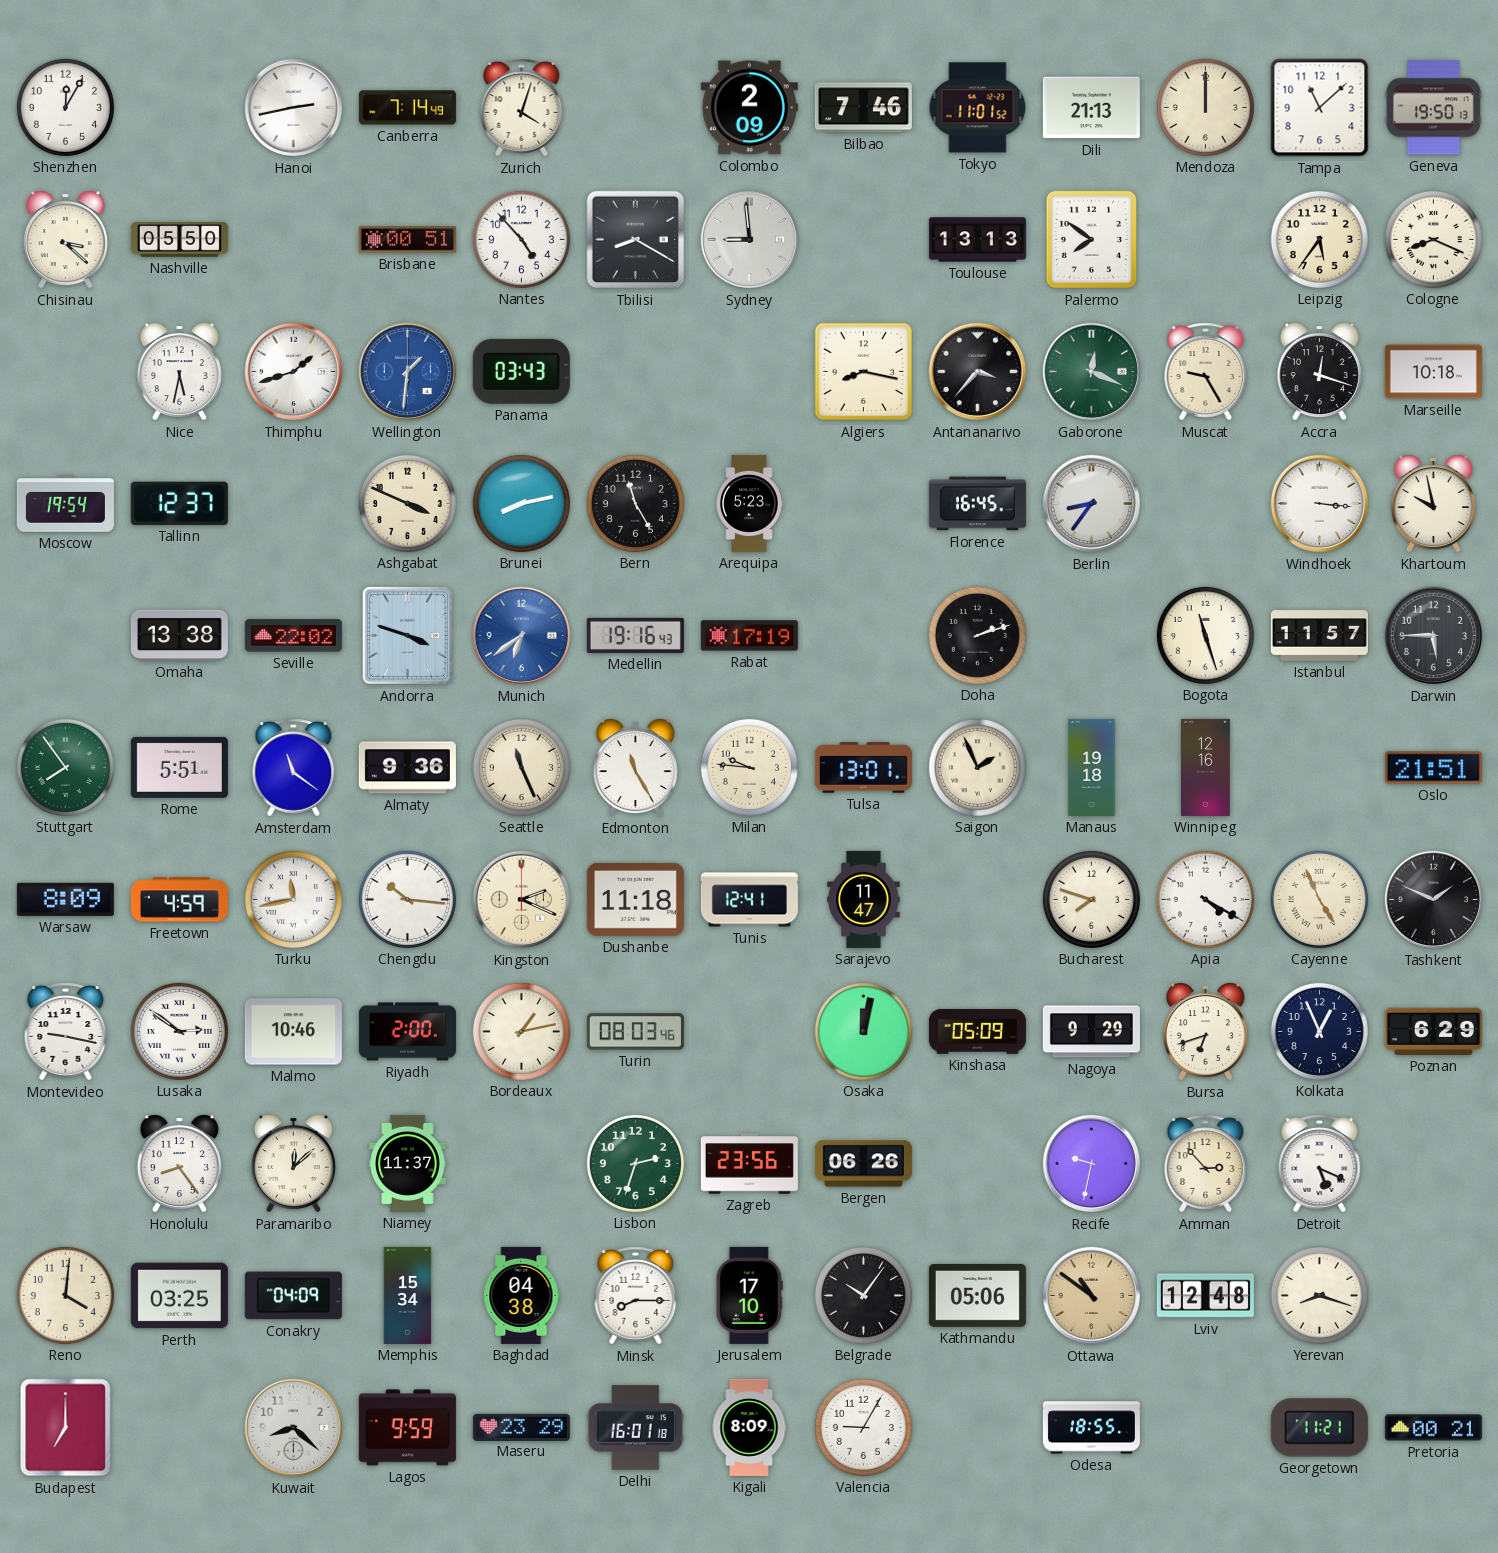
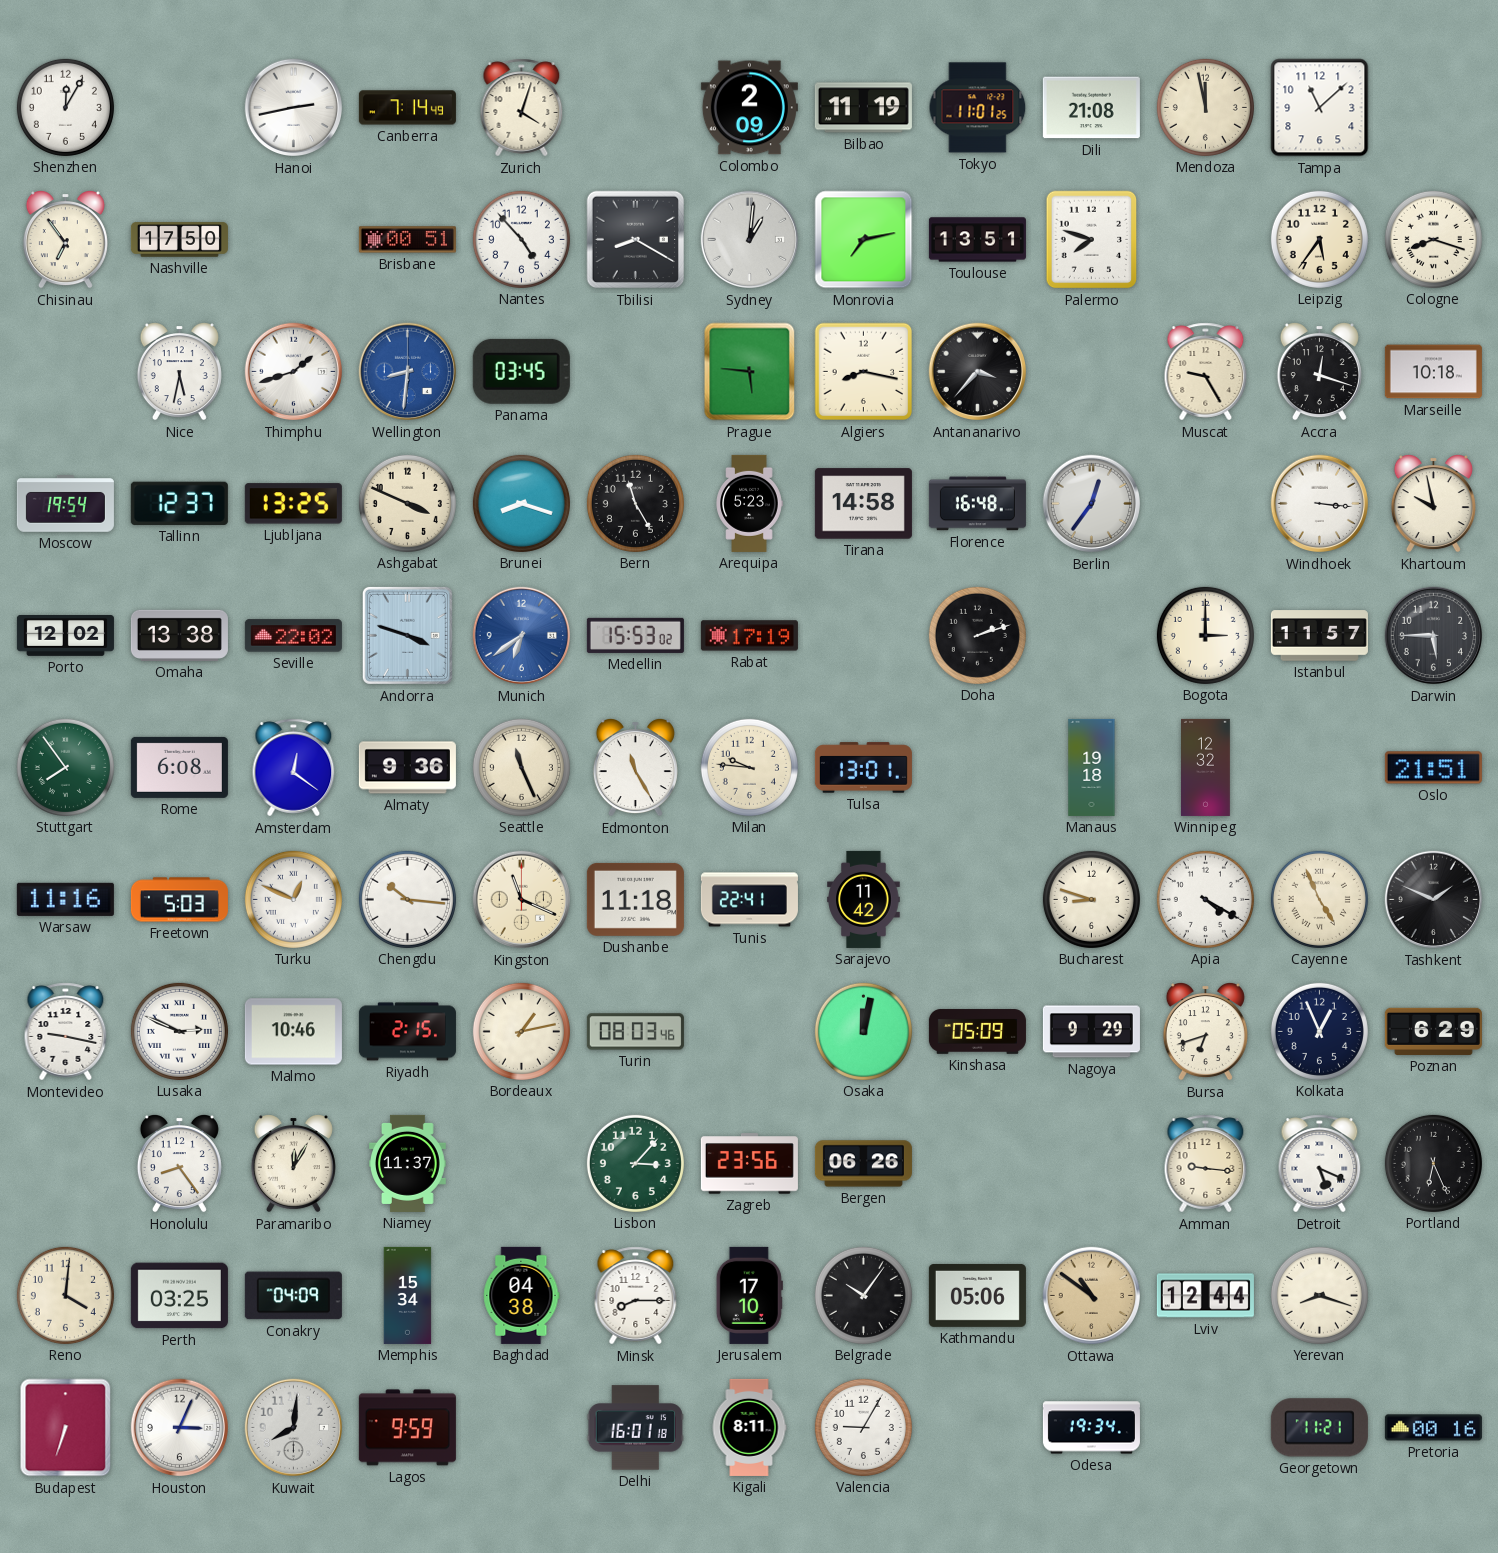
Bilbao: 7:46 -> 11:19
Tokyo: 11:01:52 -> 11:01:25
Dili: 21:13 -> 21:08
Mendoza: 12:00 -> 11:58
Geneva: 19:50 -> none
Chisinau: 3:22 -> 6:54
Nashville: 05:50 -> 17:50
Sydney: 8:59 -> 1:01
Monrovia: none -> 7:13
Toulouse: 13:13 -> 13:51
Palermo: 7:51 -> 7:48
Cologne: 8:19 -> 8:18
Wellington: 1:31 -> 8:31
Panama: 03:43 -> 03:45
Prague: none -> 5:46
Gaborone: 12:19 -> none
Ljubljana: none -> 13:25
Brunei: 8:13 -> 8:18
Tirana: none -> 14:58
Florence: 16:45 -> 16:48
Berlin: 8:36 -> 12:36
Porto: none -> 12:02
Medellin: 19:16 -> 15:53
Bogota: 11:27 -> 3:00
Rome: 5:51 -> 6:08
Amsterdam: 11:21 -> 12:21
Saigon: 1:56 -> none
Winnipeg: 12:16 -> 12:32
Warsaw: 8:09 -> 11:16
Freetown: 4:59 -> 5:03
Turku: 11:43 -> 12:49
Kingston: 2:19 -> 11:19
Tunis: 12:41 -> 22:41
Sarajevo: 11:47 -> 11:42
Bucharest: 7:48 -> 8:48
Lusaka: 2:51 -> 2:49
Riyadh: 2:00 -> 2:15
Paramaribo: 12:08 -> 12:05
Lisbon: 2:33 -> 3:07
Recife: 9:32 -> none
Amman: 2:53 -> 9:16
Portland: none -> 6:26
Lviv: 12:48 -> 12:44
Budapest: 7:00 -> 6:33
Houston: none -> 3:04
Kuwait: 8:22 -> 8:01
Maseru: 23:29 -> none
Kigali: 8:09 -> 8:11
Odesa: 18:55 -> 19:34
Pretoria: 00:21 -> 00:16
